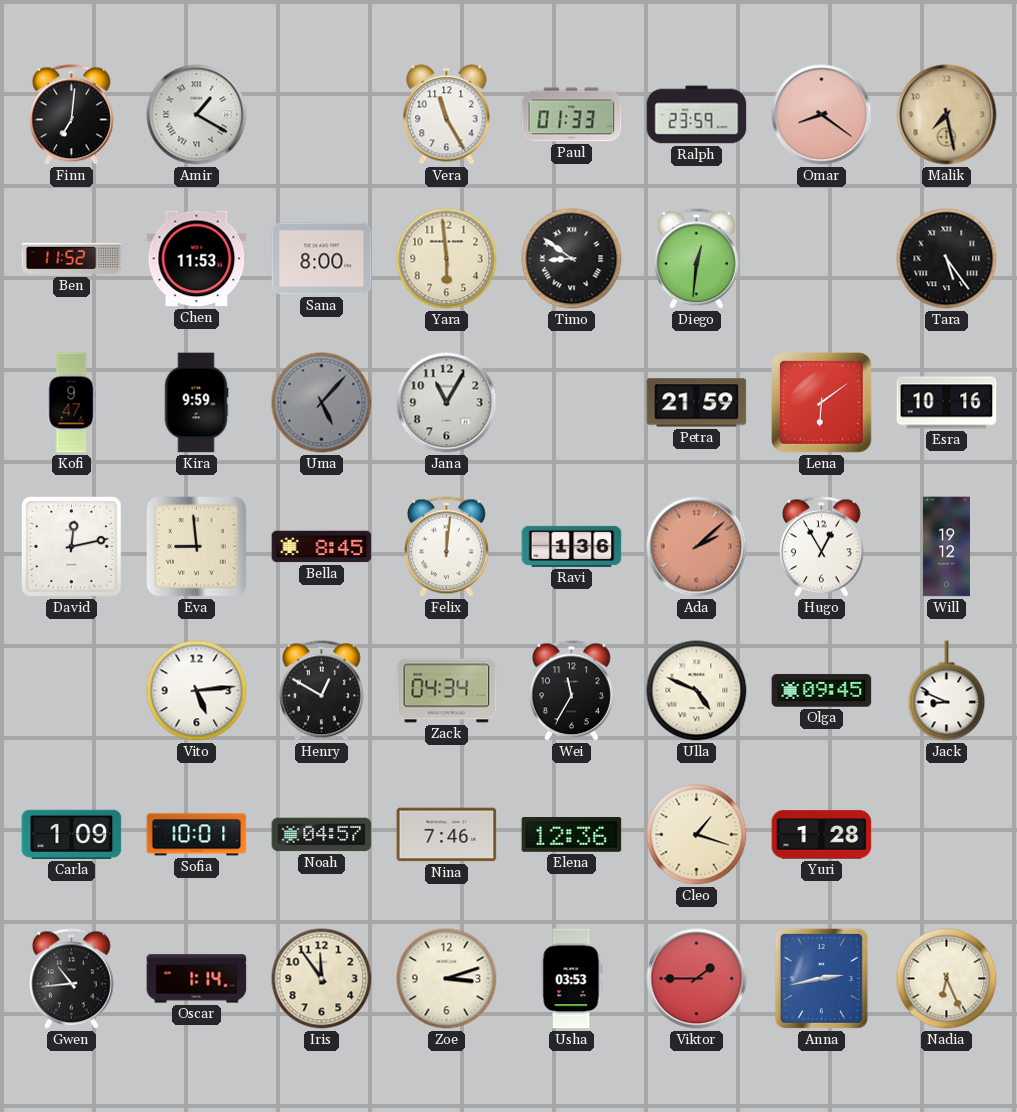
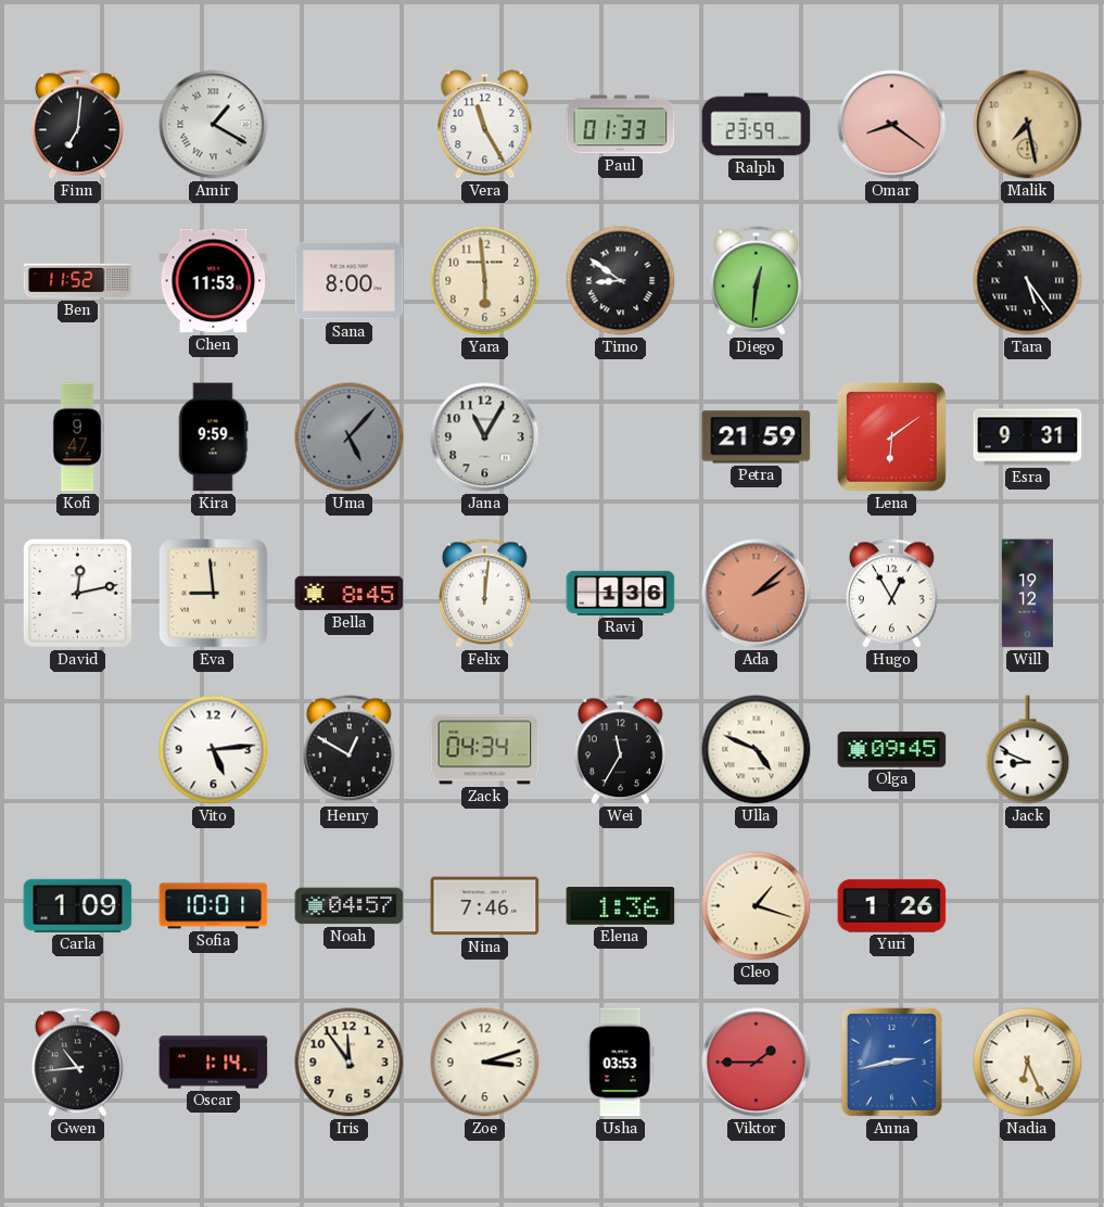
Esra: 10:16 -> 9:31
Elena: 12:36 -> 1:36
Yuri: 1:28 -> 1:26
